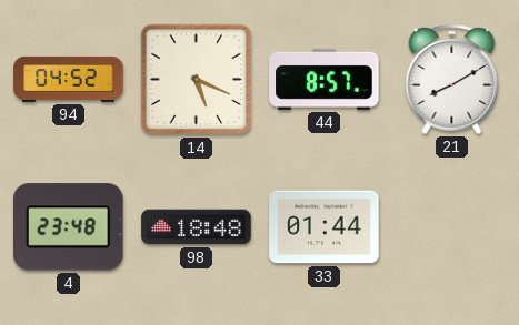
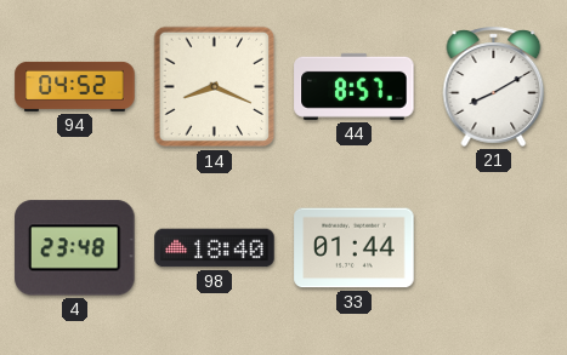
14: 5:19 -> 8:19
98: 18:48 -> 18:40
